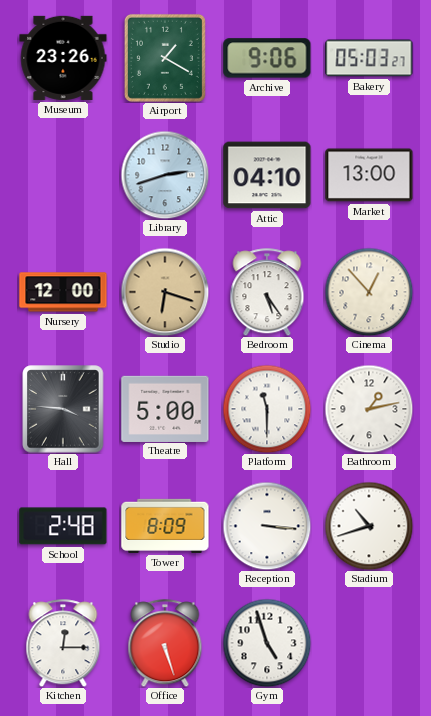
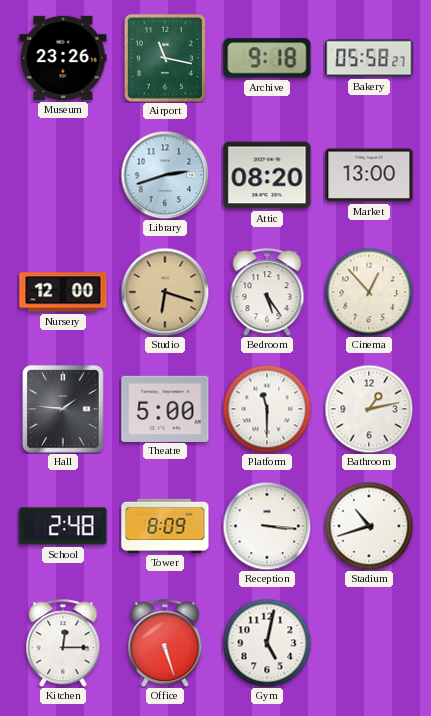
Airport: 1:20 -> 11:17
Archive: 9:06 -> 9:18
Bakery: 05:03 -> 05:58
Attic: 04:10 -> 08:20
Hall: 3:46 -> 1:46
Gym: 4:57 -> 5:02
